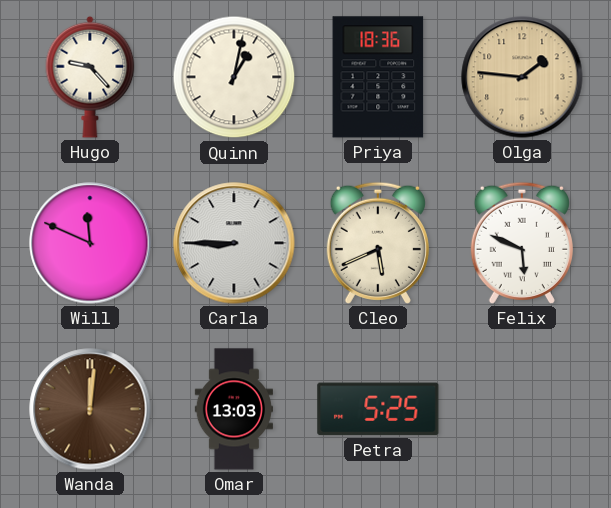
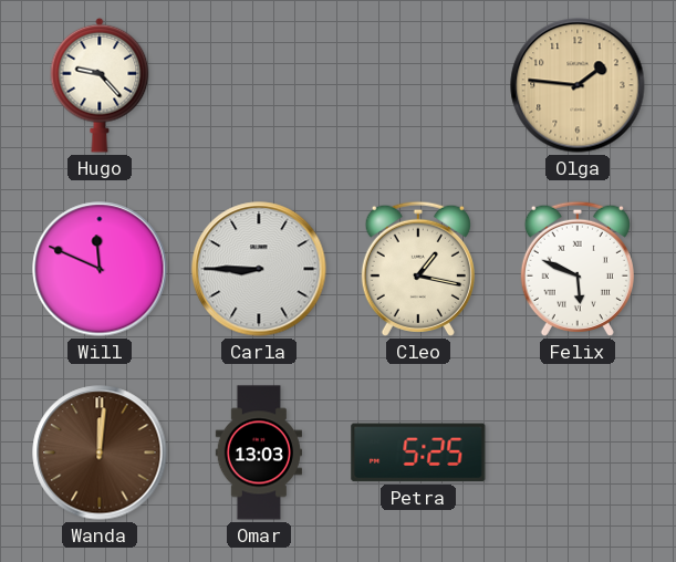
Quinn: 1:02 -> none
Priya: 18:36 -> none
Cleo: 5:41 -> 1:17
